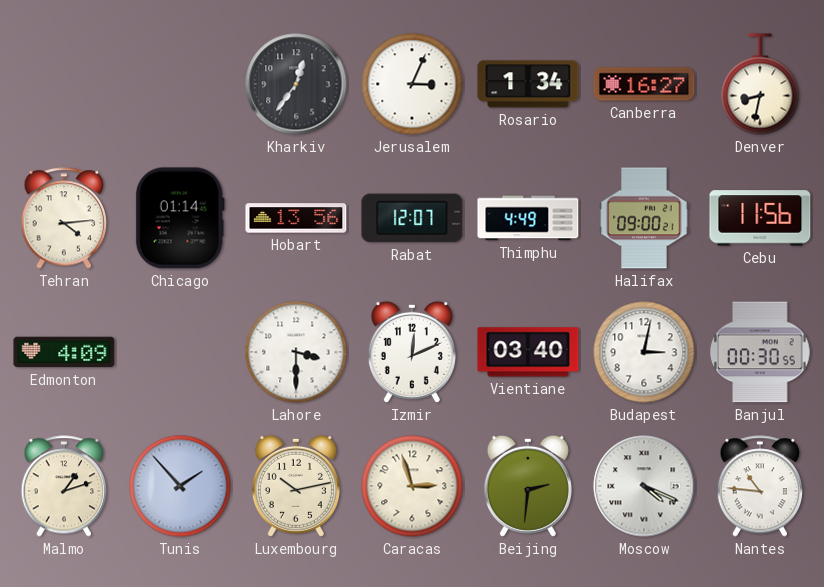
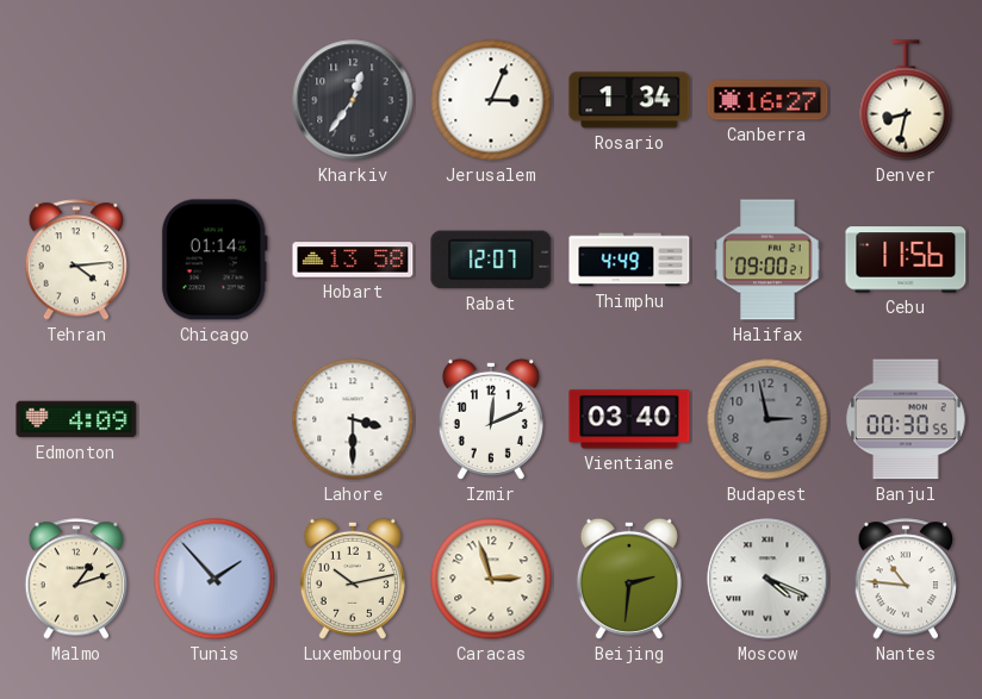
Hobart: 13:56 -> 13:58
Budapest: 3:02 -> 2:58
Budapest dial: white -> grey
